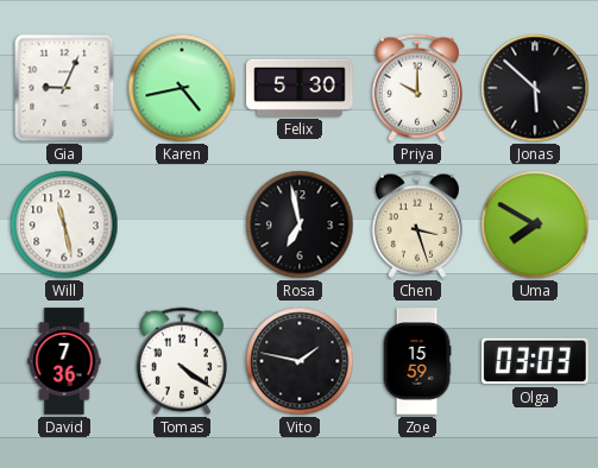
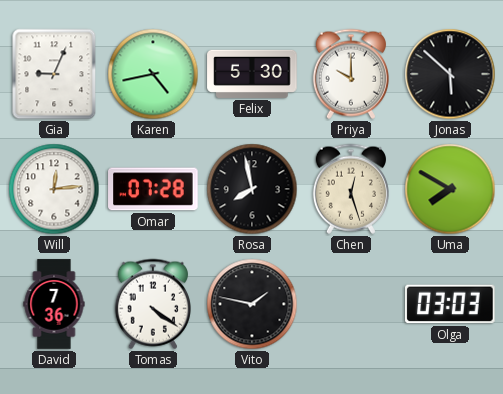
Will: 11:28 -> 12:14
Omar: none -> 07:28
Rosa: 6:58 -> 7:58
Chen: 3:27 -> 12:27
Zoe: 15:59 -> none
